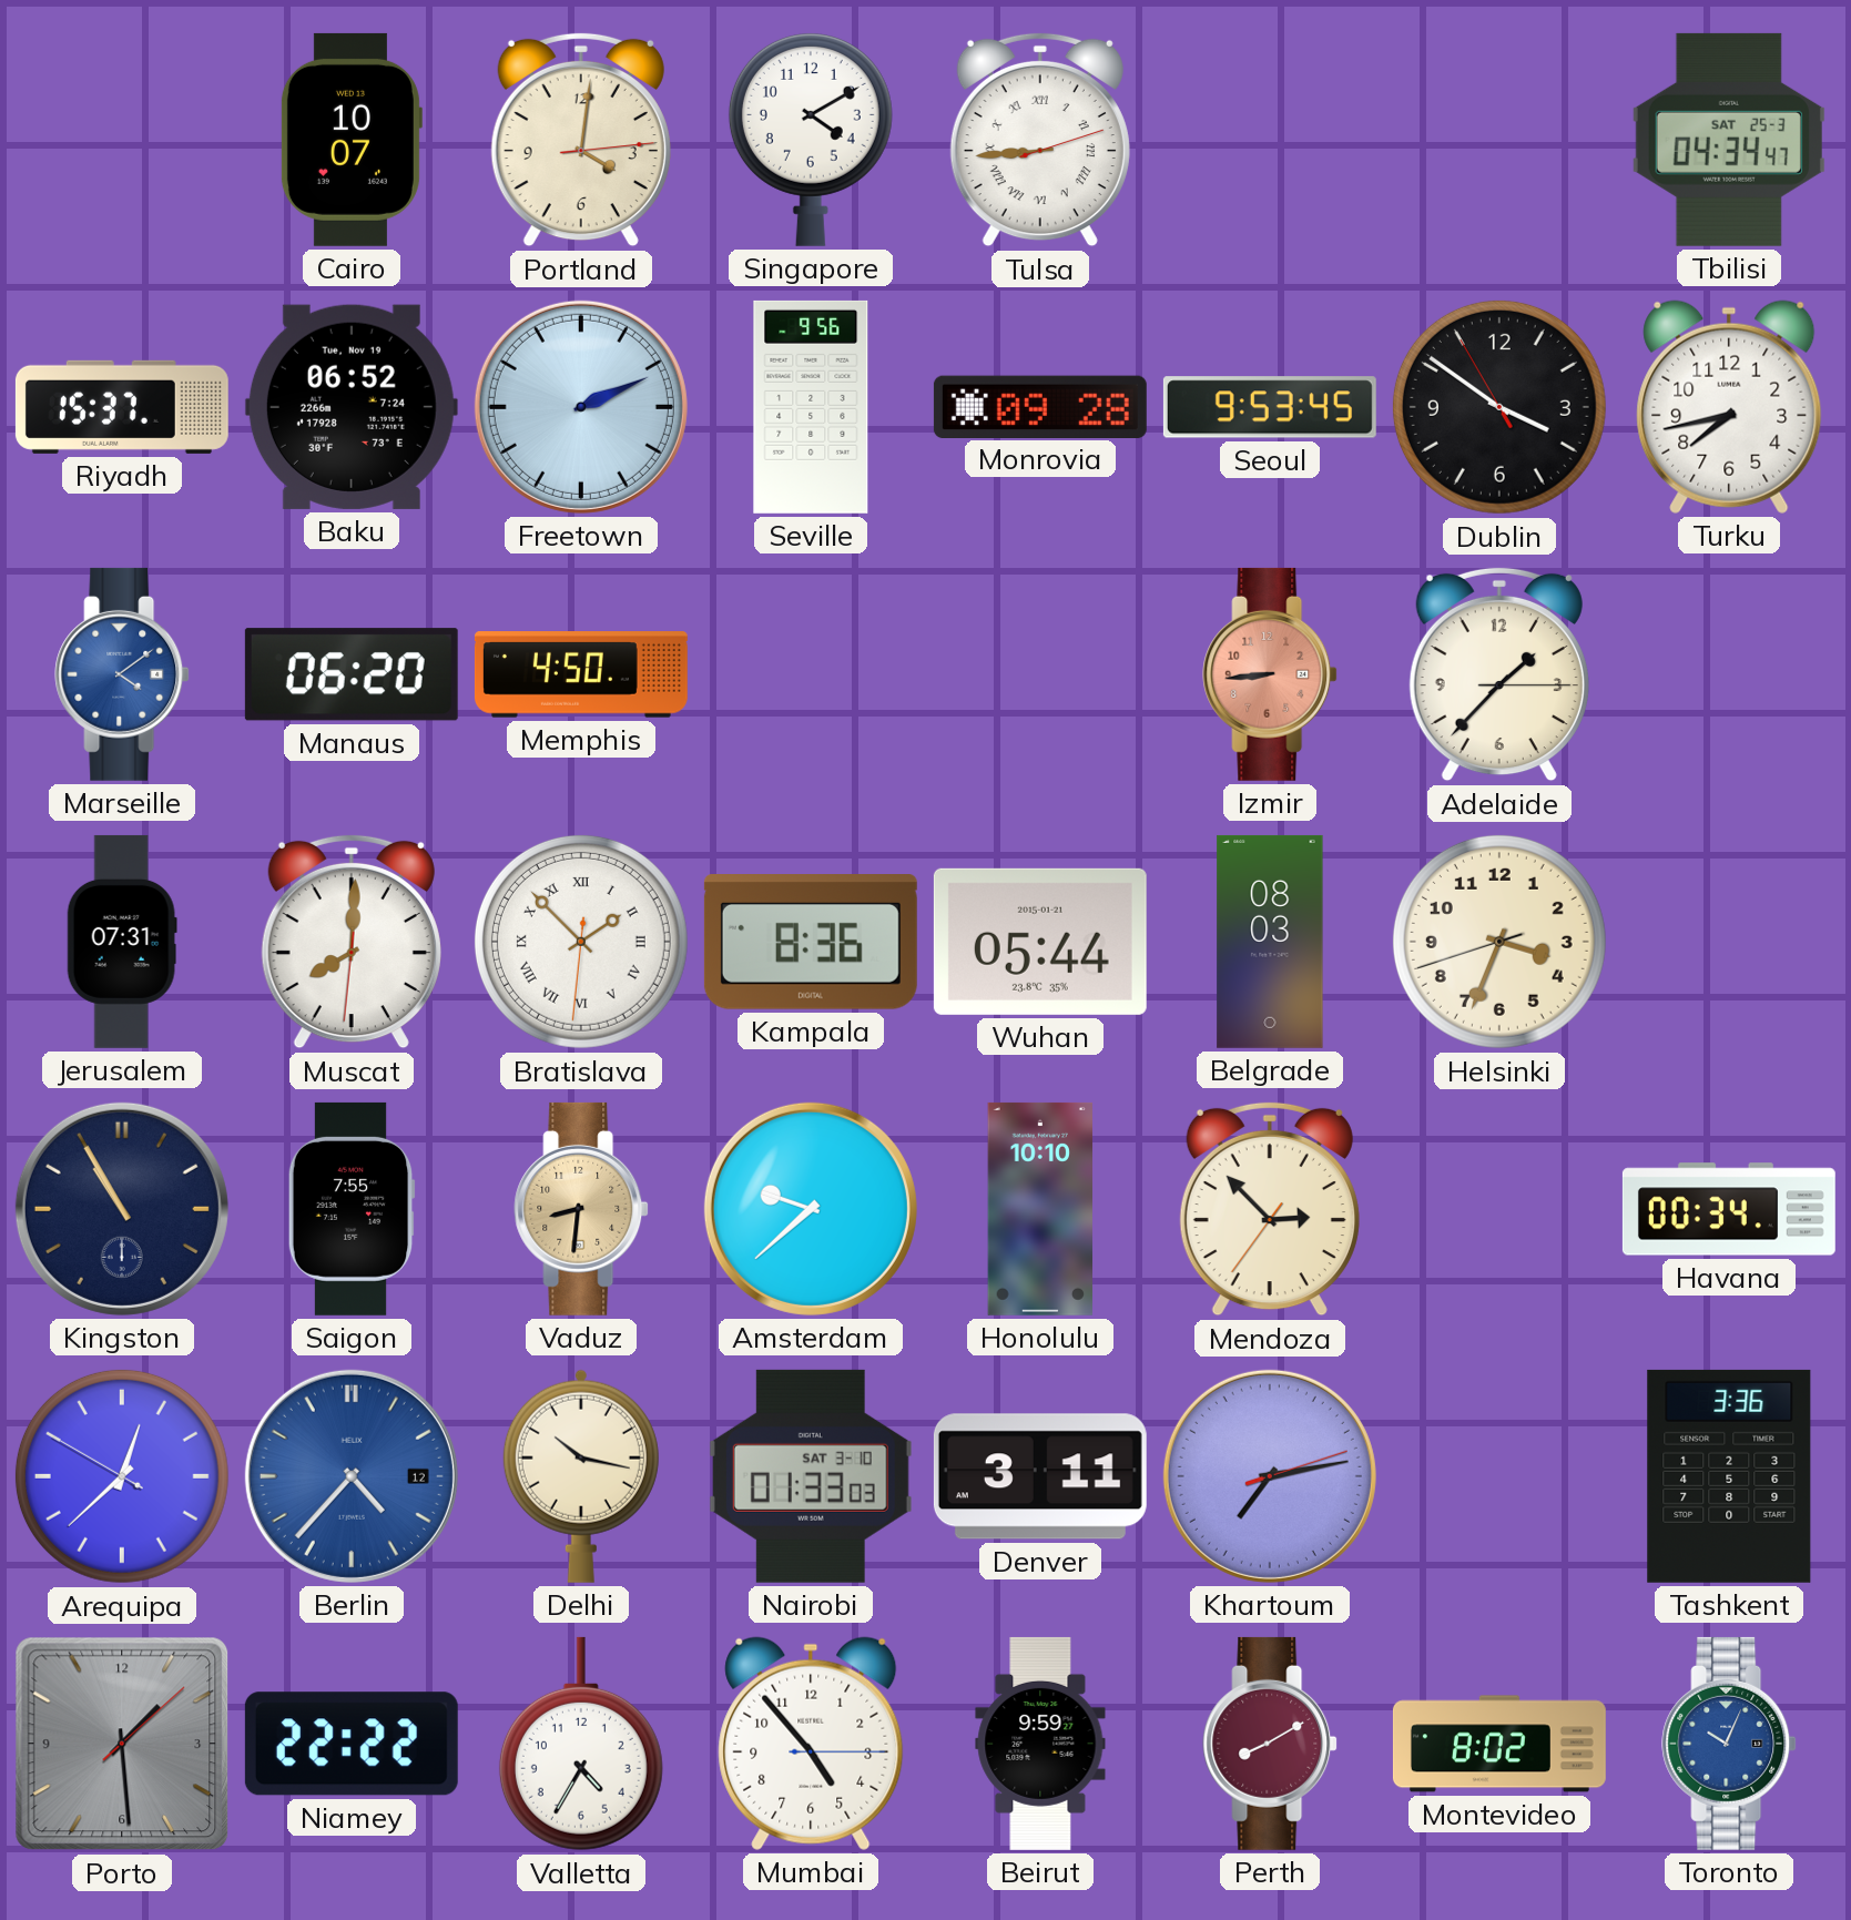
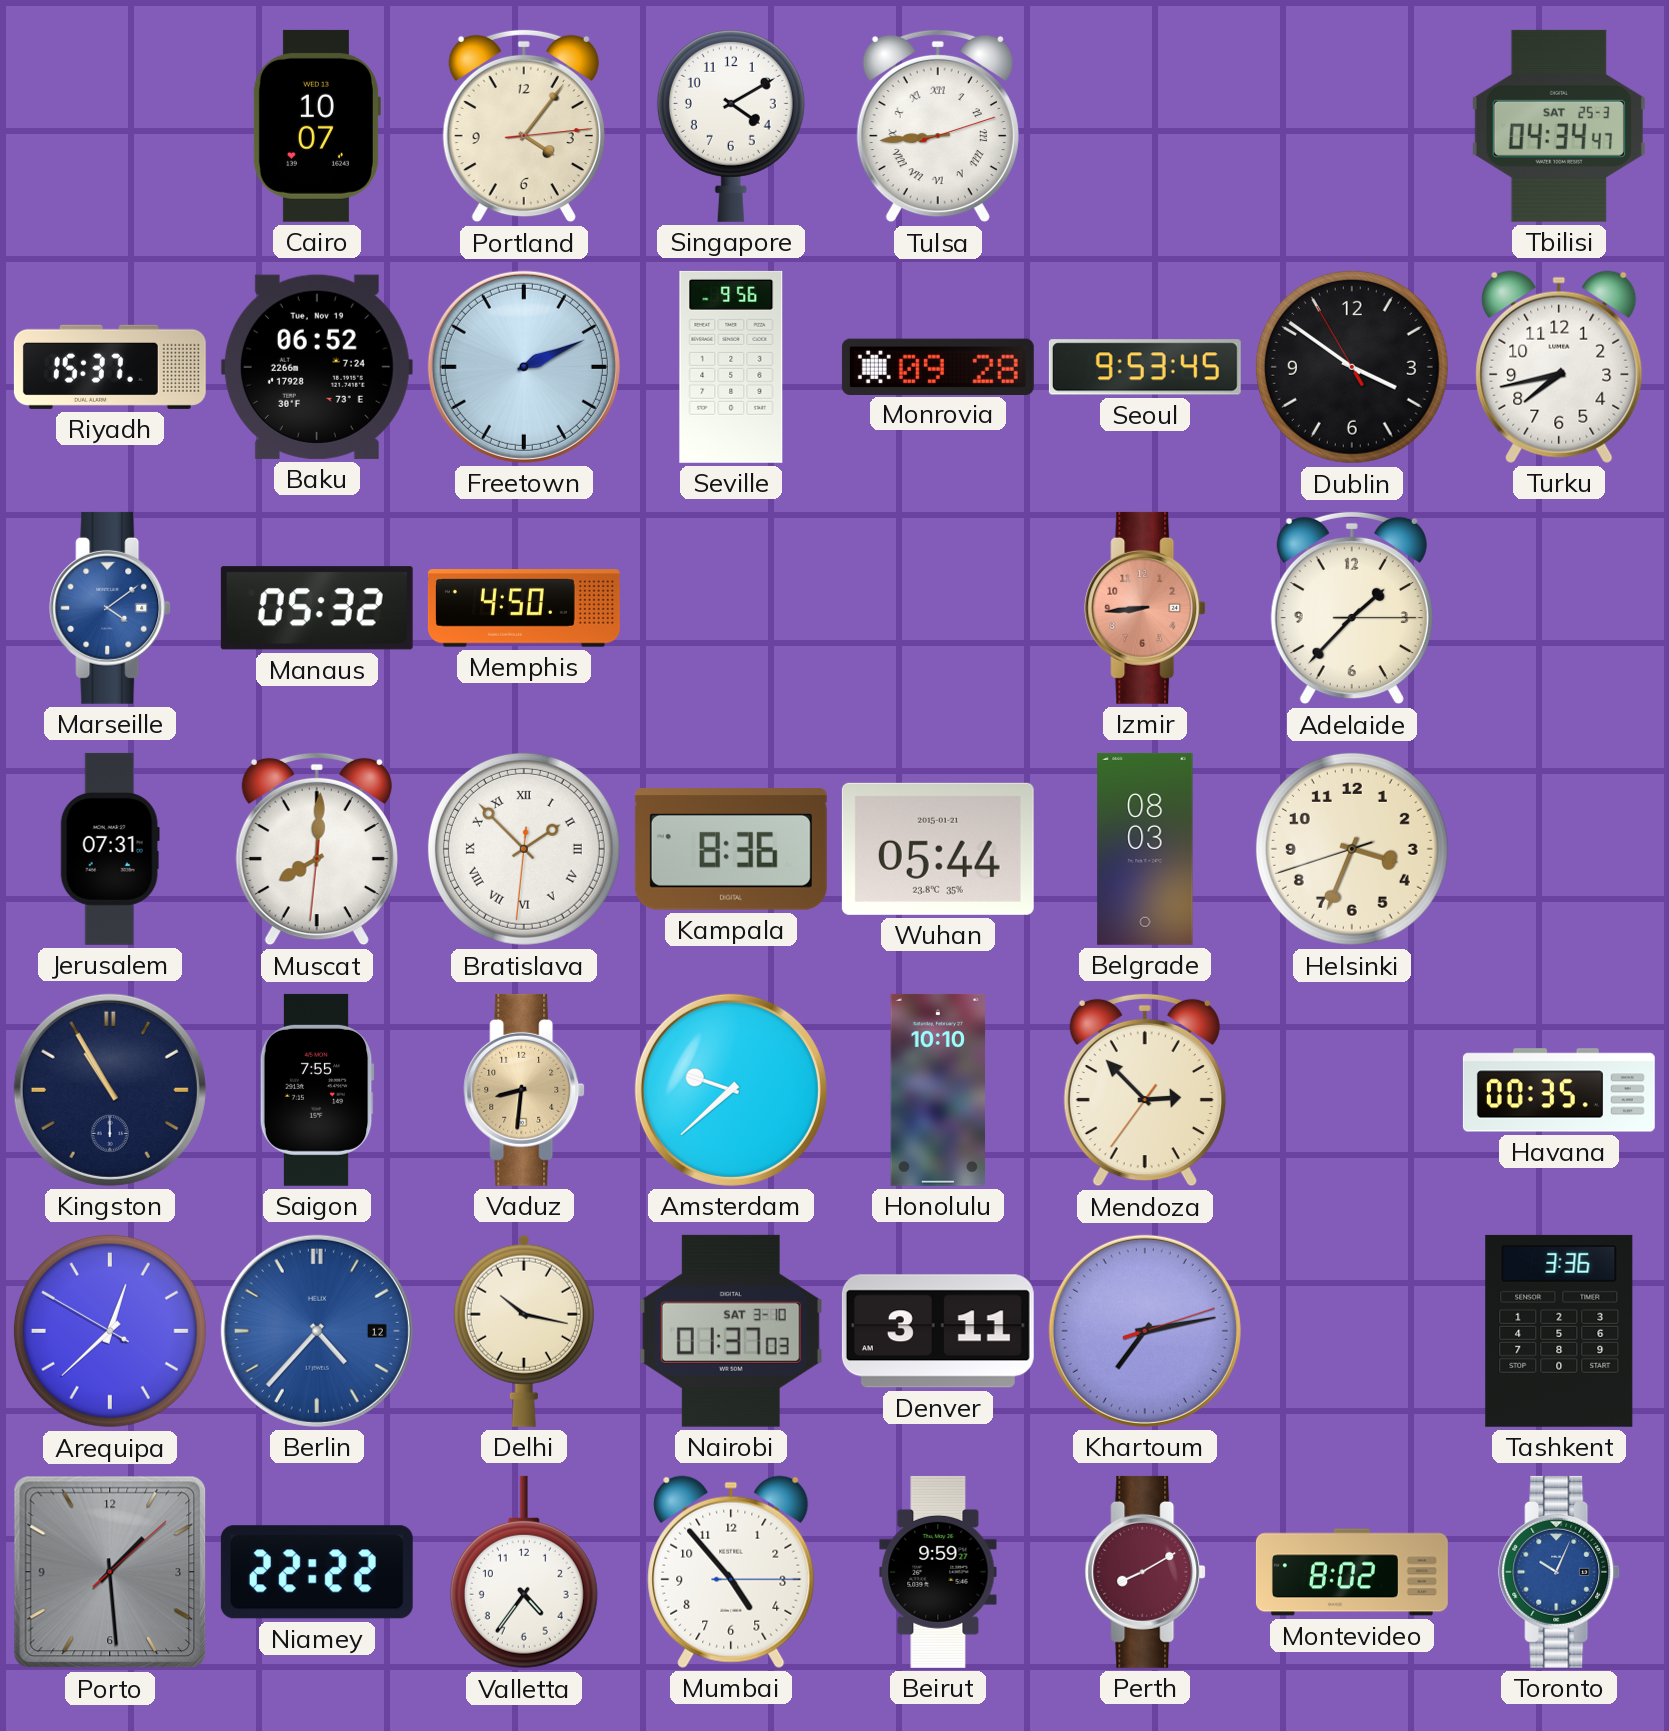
Portland: 4:01 -> 4:06
Manaus: 06:20 -> 05:32
Havana: 00:34 -> 00:35
Nairobi: 01:33 -> 01:37
Valletta: 4:35 -> 4:36
